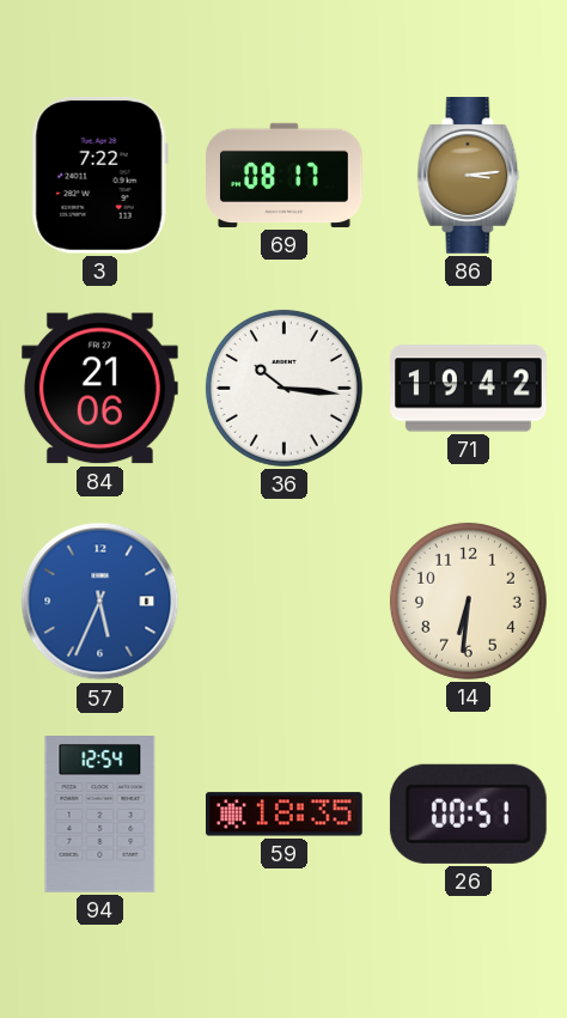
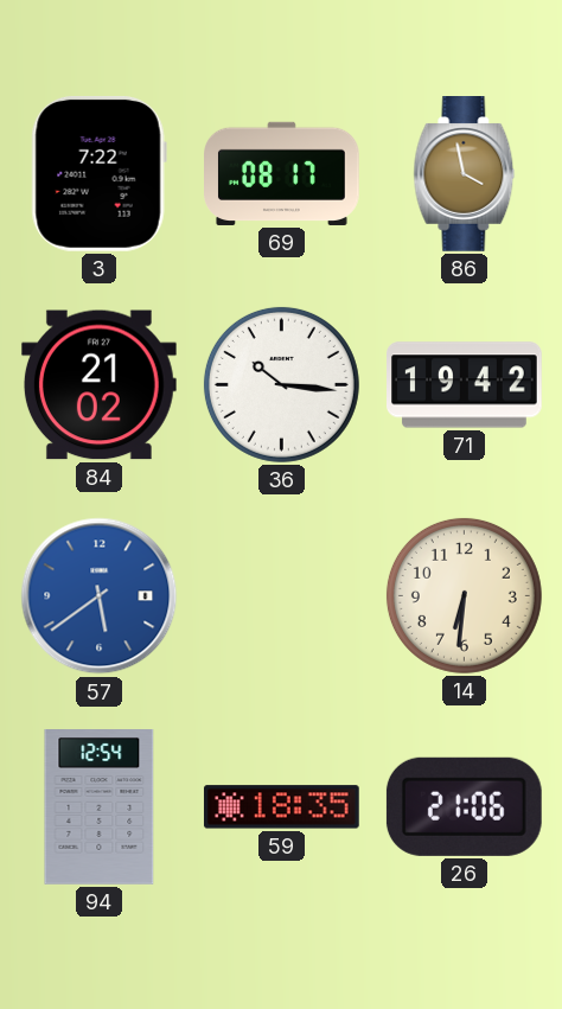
86: 3:14 -> 3:58
84: 21:06 -> 21:02
57: 5:34 -> 5:39
26: 00:51 -> 21:06
